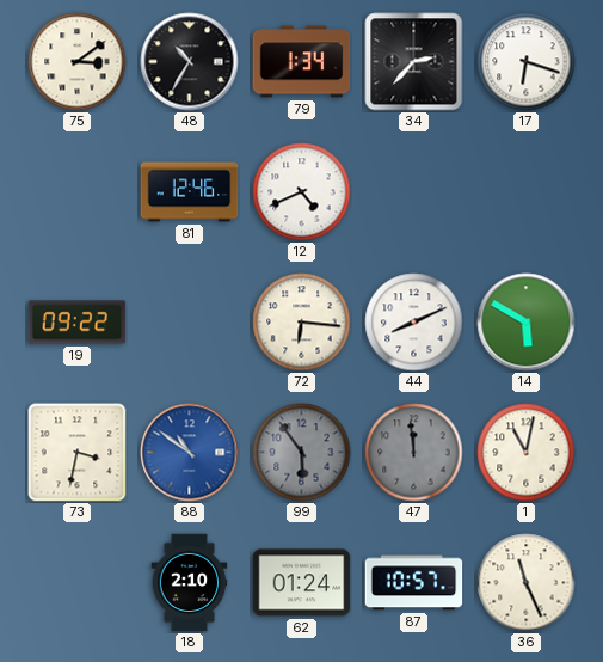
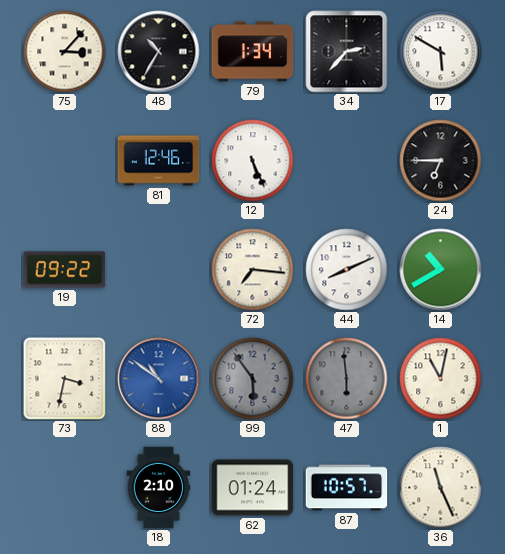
75: 3:09 -> 3:07
17: 6:18 -> 5:50
12: 4:41 -> 5:26
24: none -> 6:45
72: 6:16 -> 7:16
14: 5:50 -> 10:40
47: 11:59 -> 5:59
